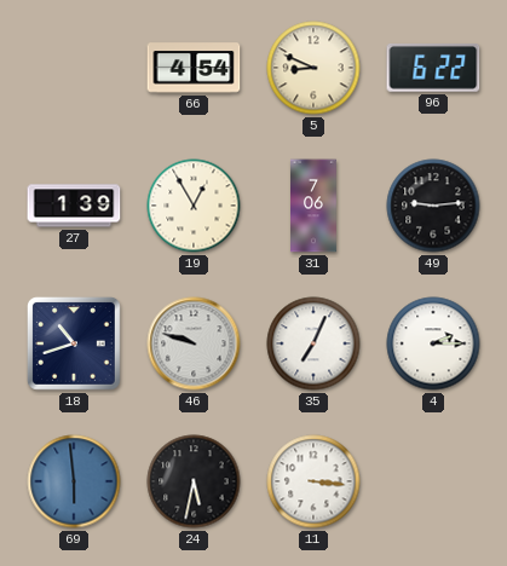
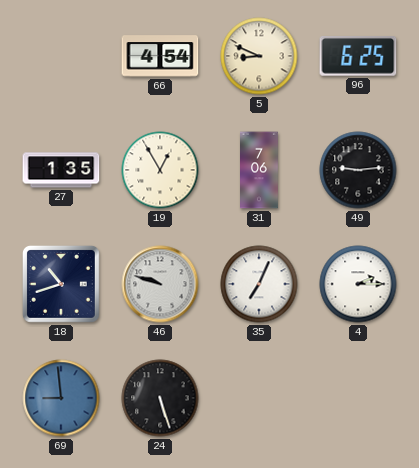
96: 6:22 -> 6:25
27: 1:39 -> 1:35
69: 5:59 -> 8:59
24: 5:32 -> 5:27
11: 3:16 -> none
